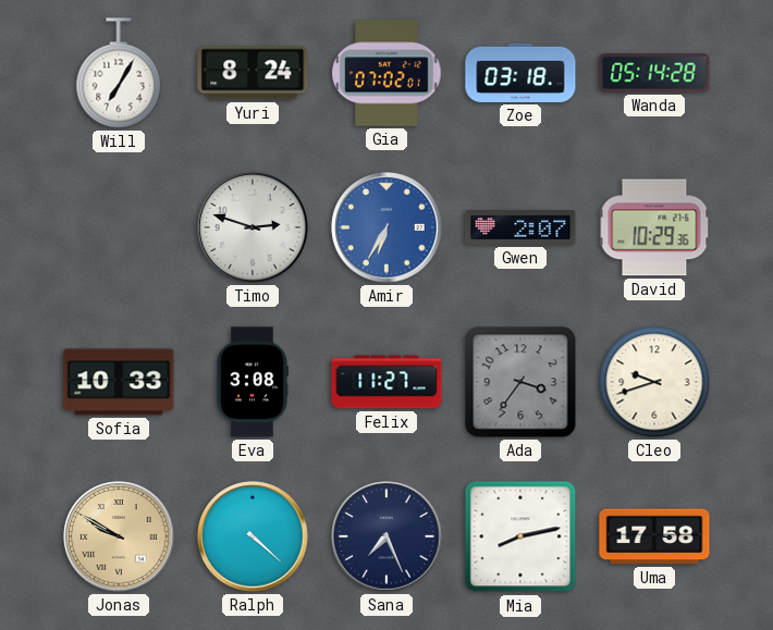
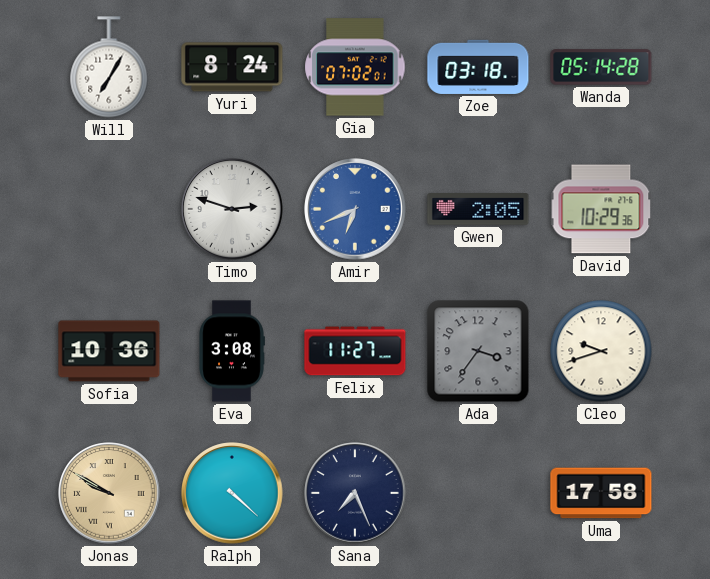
Amir: 6:35 -> 6:41
Gwen: 2:07 -> 2:05
Sofia: 10:33 -> 10:36
Mia: 8:13 -> none
